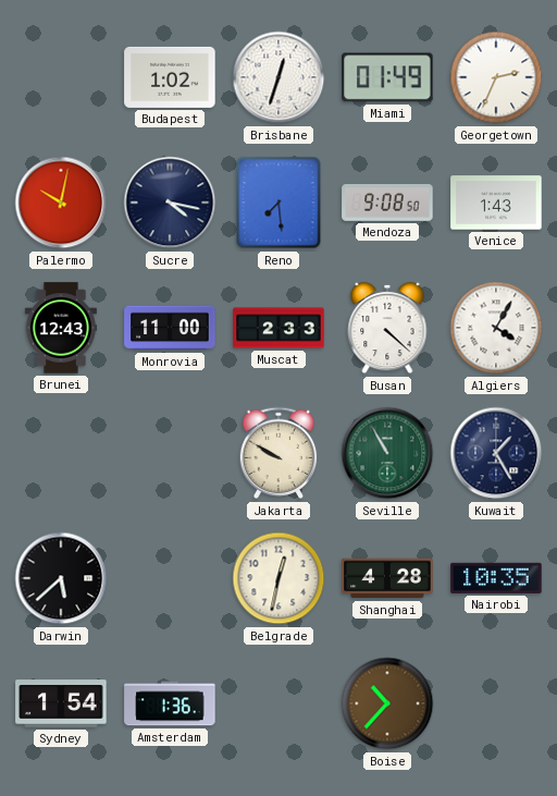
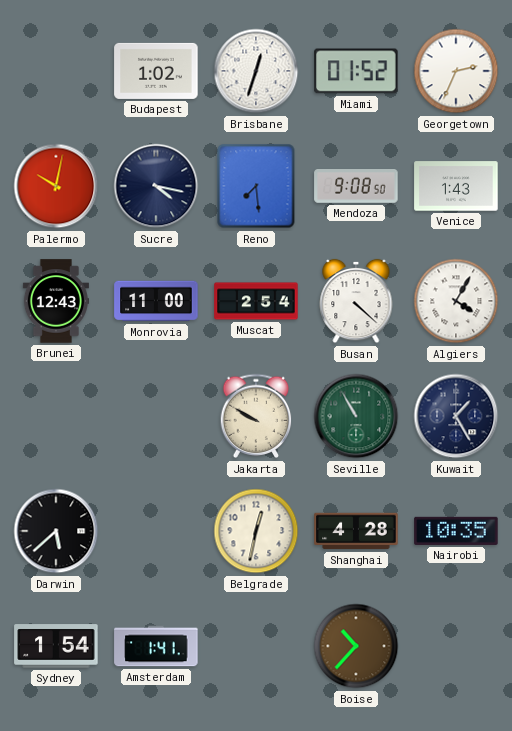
Miami: 01:49 -> 01:52
Muscat: 2:33 -> 2:54
Amsterdam: 1:36 -> 1:41
